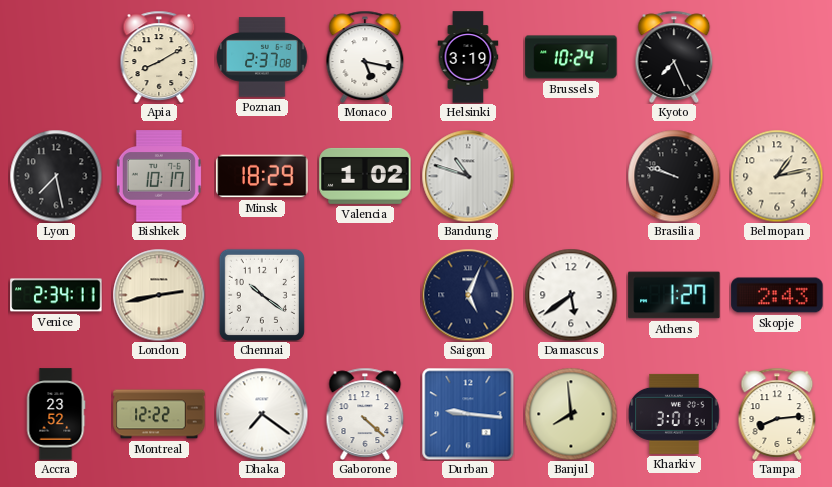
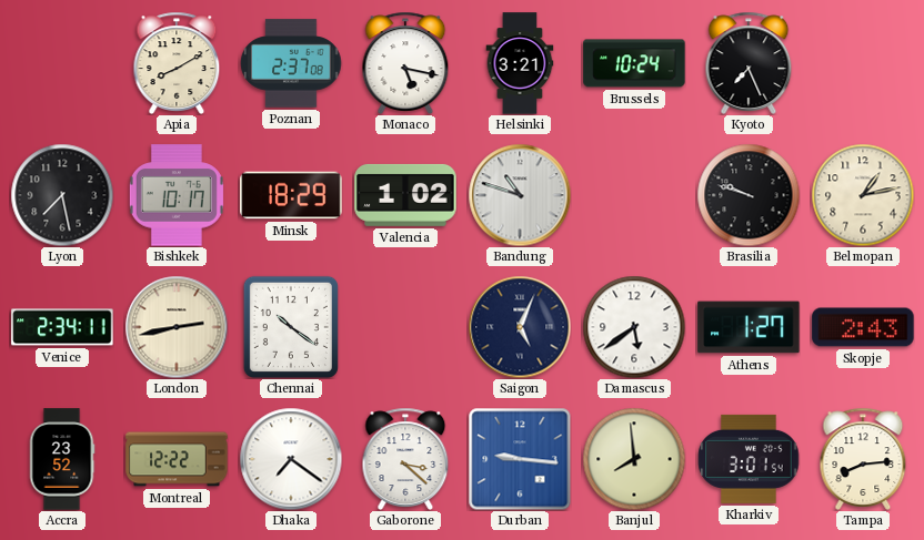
Helsinki: 3:19 -> 3:21
Gaborone: 4:22 -> 3:22
